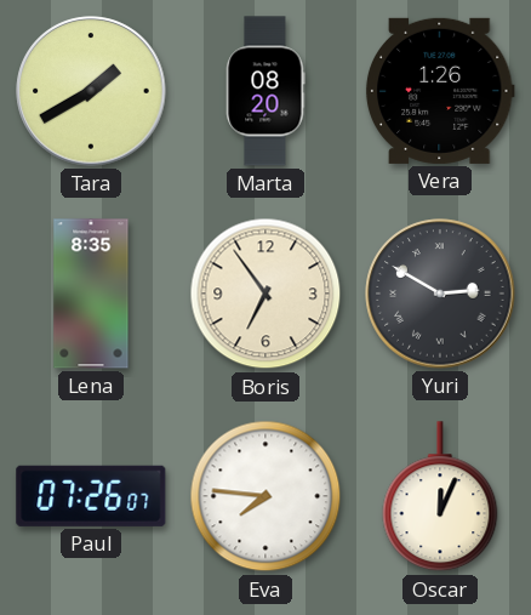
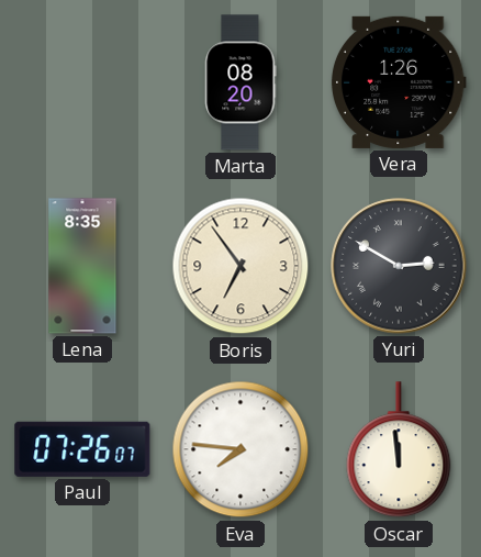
Tara: 1:40 -> none
Oscar: 12:04 -> 11:59
